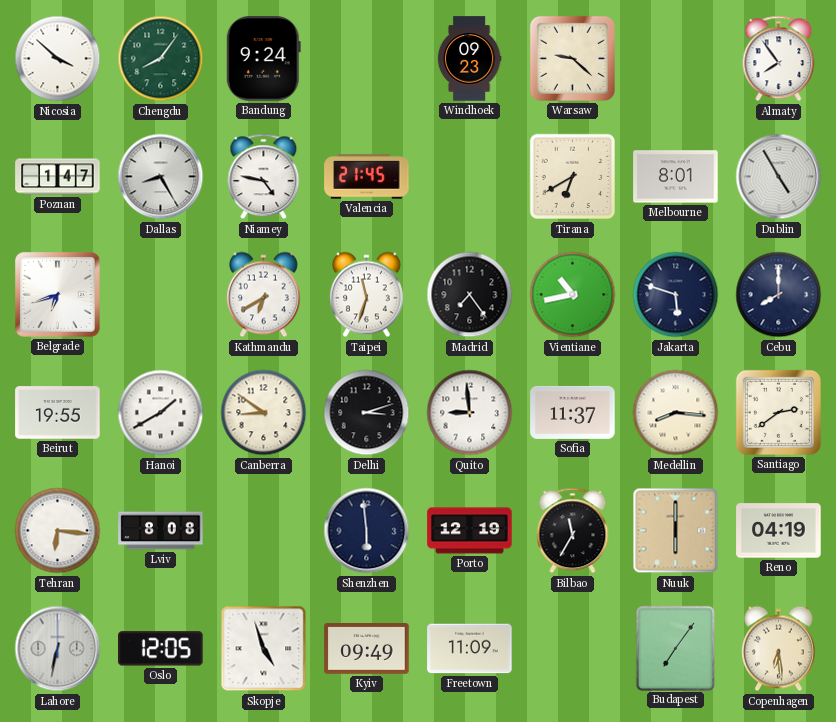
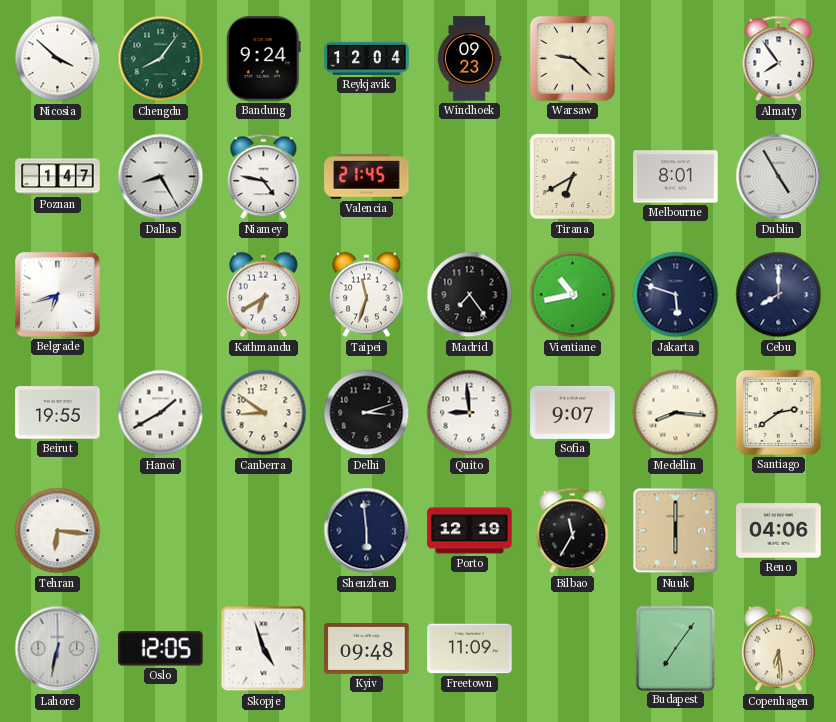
Reykjavik: none -> 12:04
Sofia: 11:37 -> 9:07
Lviv: 8:08 -> none
Reno: 04:19 -> 04:06
Kyiv: 09:49 -> 09:48
